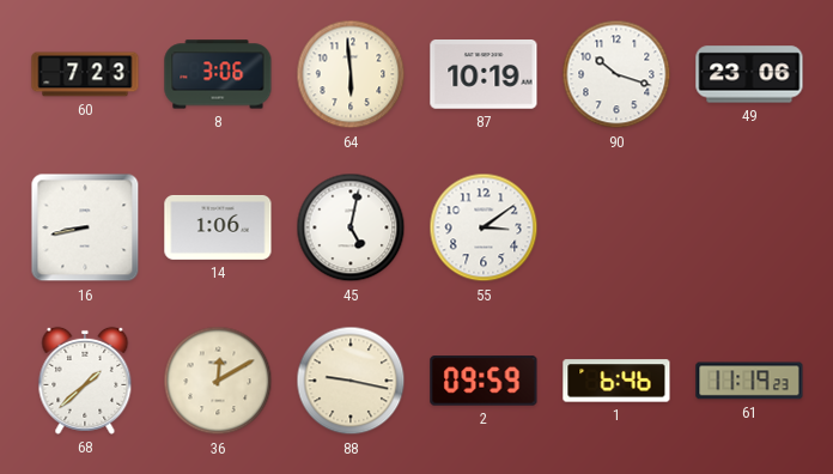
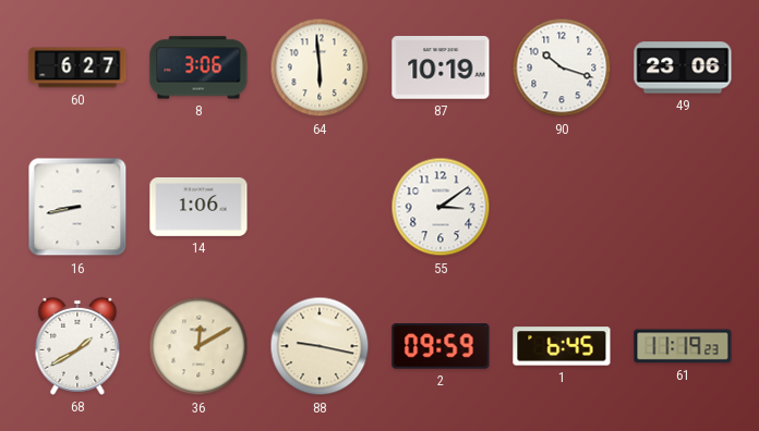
60: 7:23 -> 6:27
45: 5:02 -> none
68: 1:38 -> 1:40
1: 6:46 -> 6:45
